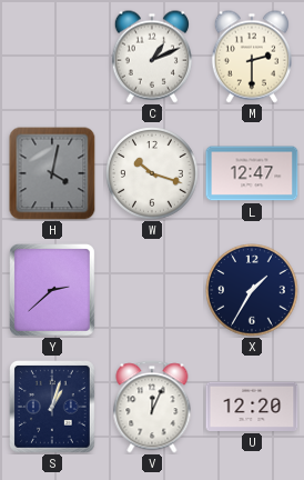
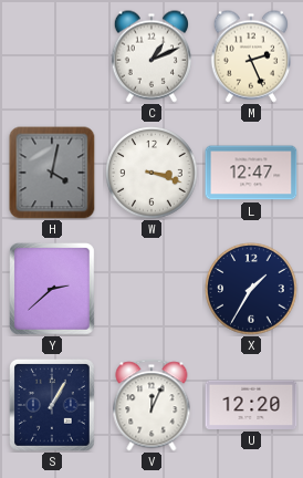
M: 2:30 -> 2:26
W: 10:18 -> 3:18
S: 1:03 -> 1:05
